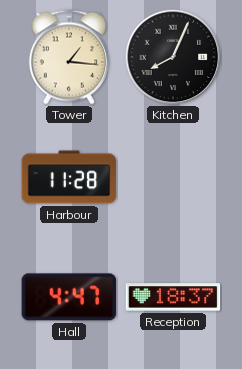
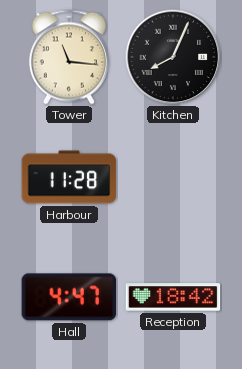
Tower: 1:16 -> 11:16
Reception: 18:37 -> 18:42
